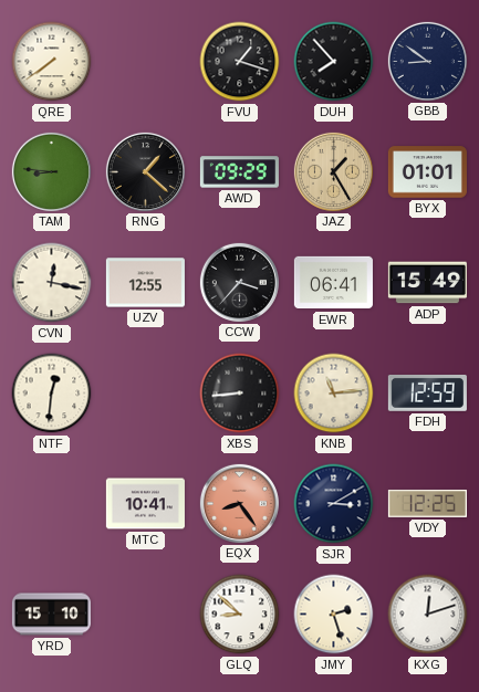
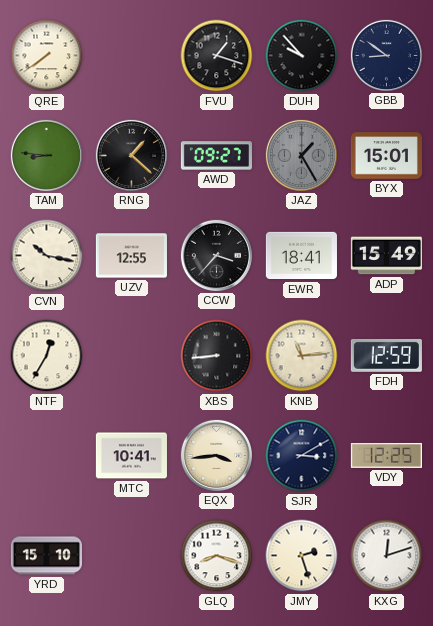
DUH: 7:53 -> 9:53
AWD: 09:29 -> 09:27
JAZ dial: champagne -> grey
BYX: 01:01 -> 15:01
CVN: 12:17 -> 10:17
EWR: 06:41 -> 18:41
NTF: 12:31 -> 12:35
EQX: 8:24 -> 3:44
EQX dial: salmon -> cream
GLQ: 8:52 -> 8:18
